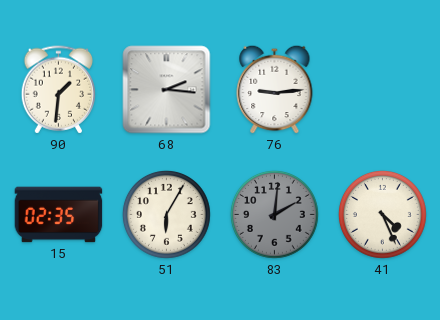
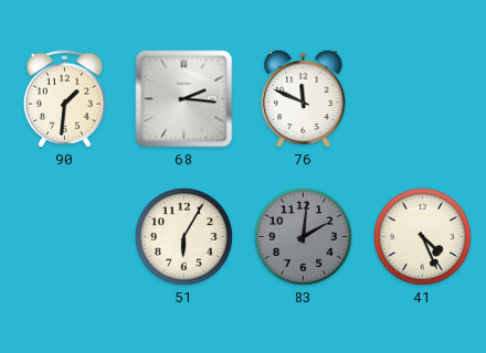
76: 9:14 -> 11:49
15: 02:35 -> none
